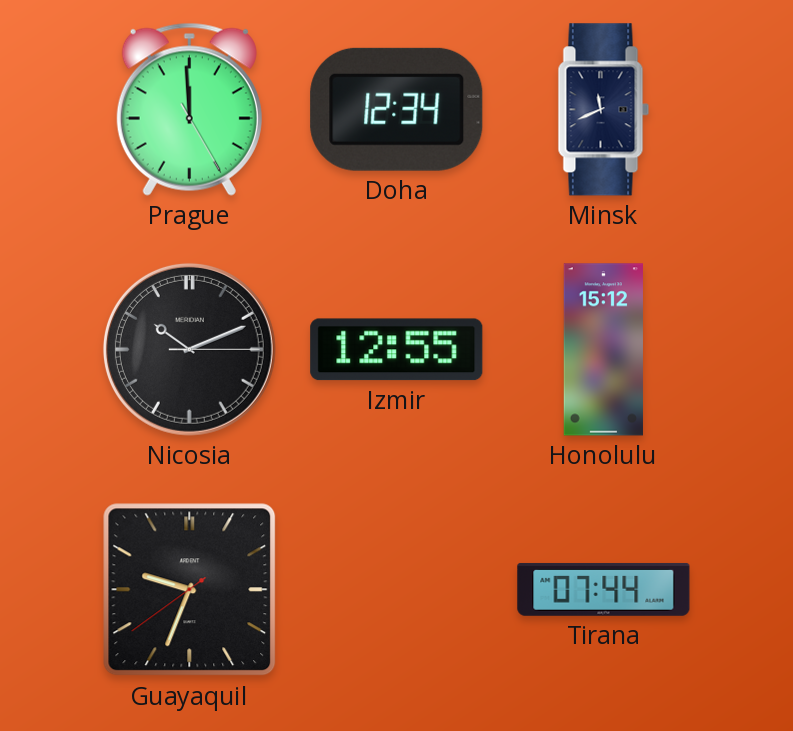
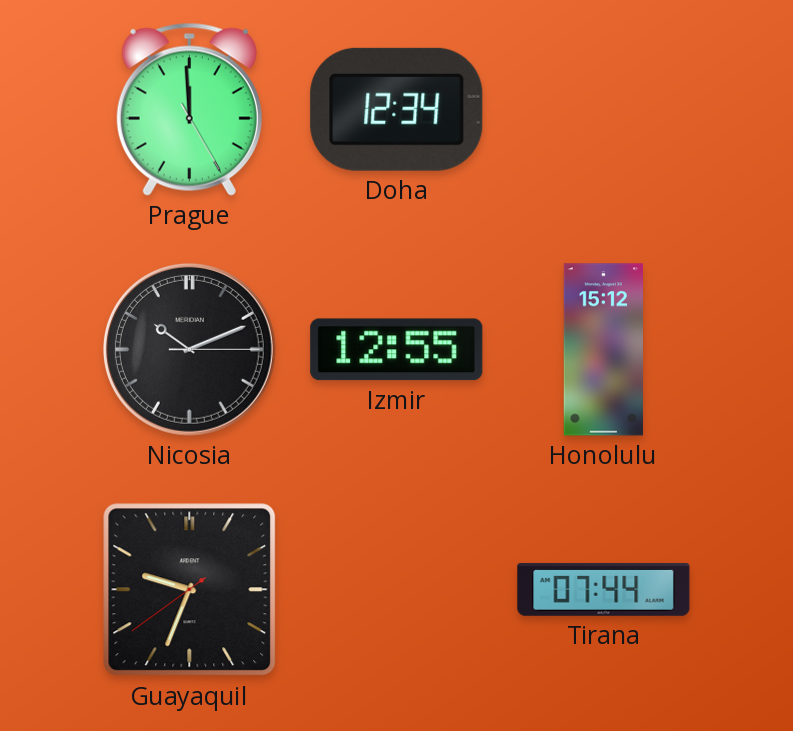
Minsk: 11:41 -> none
